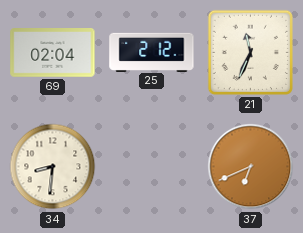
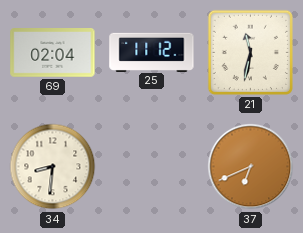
25: 2:12 -> 11:12
21: 11:34 -> 11:32
